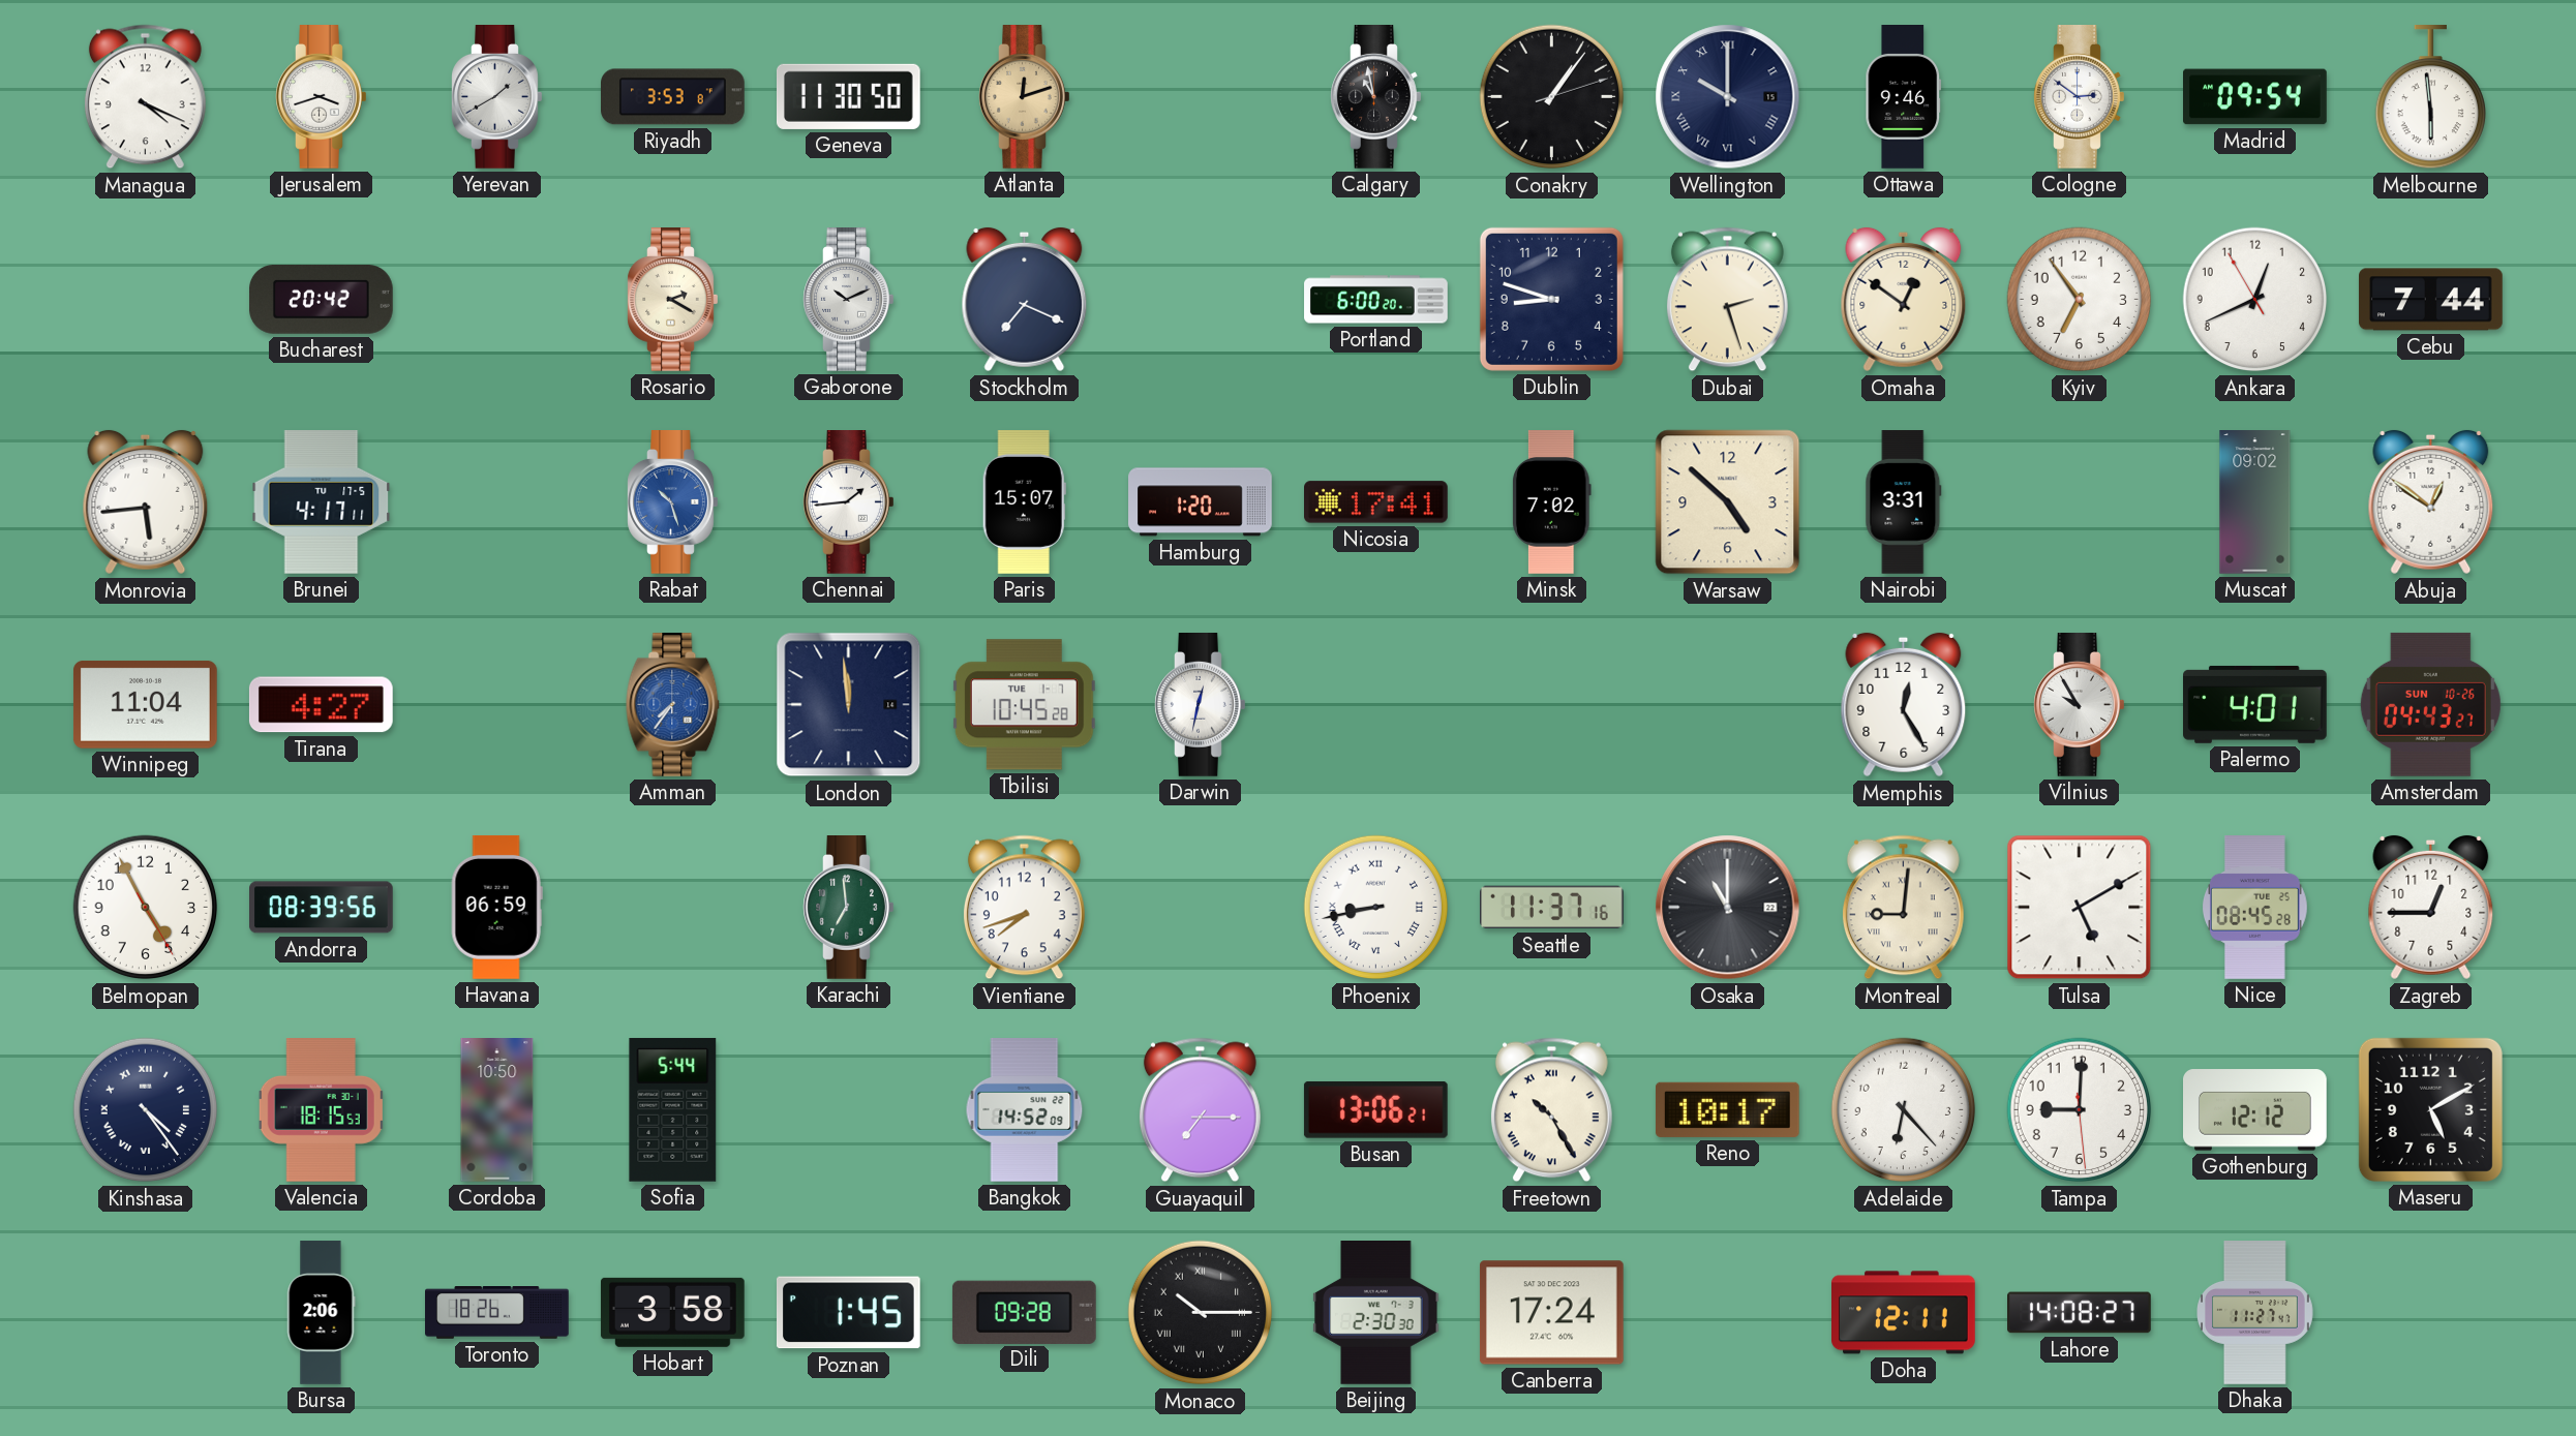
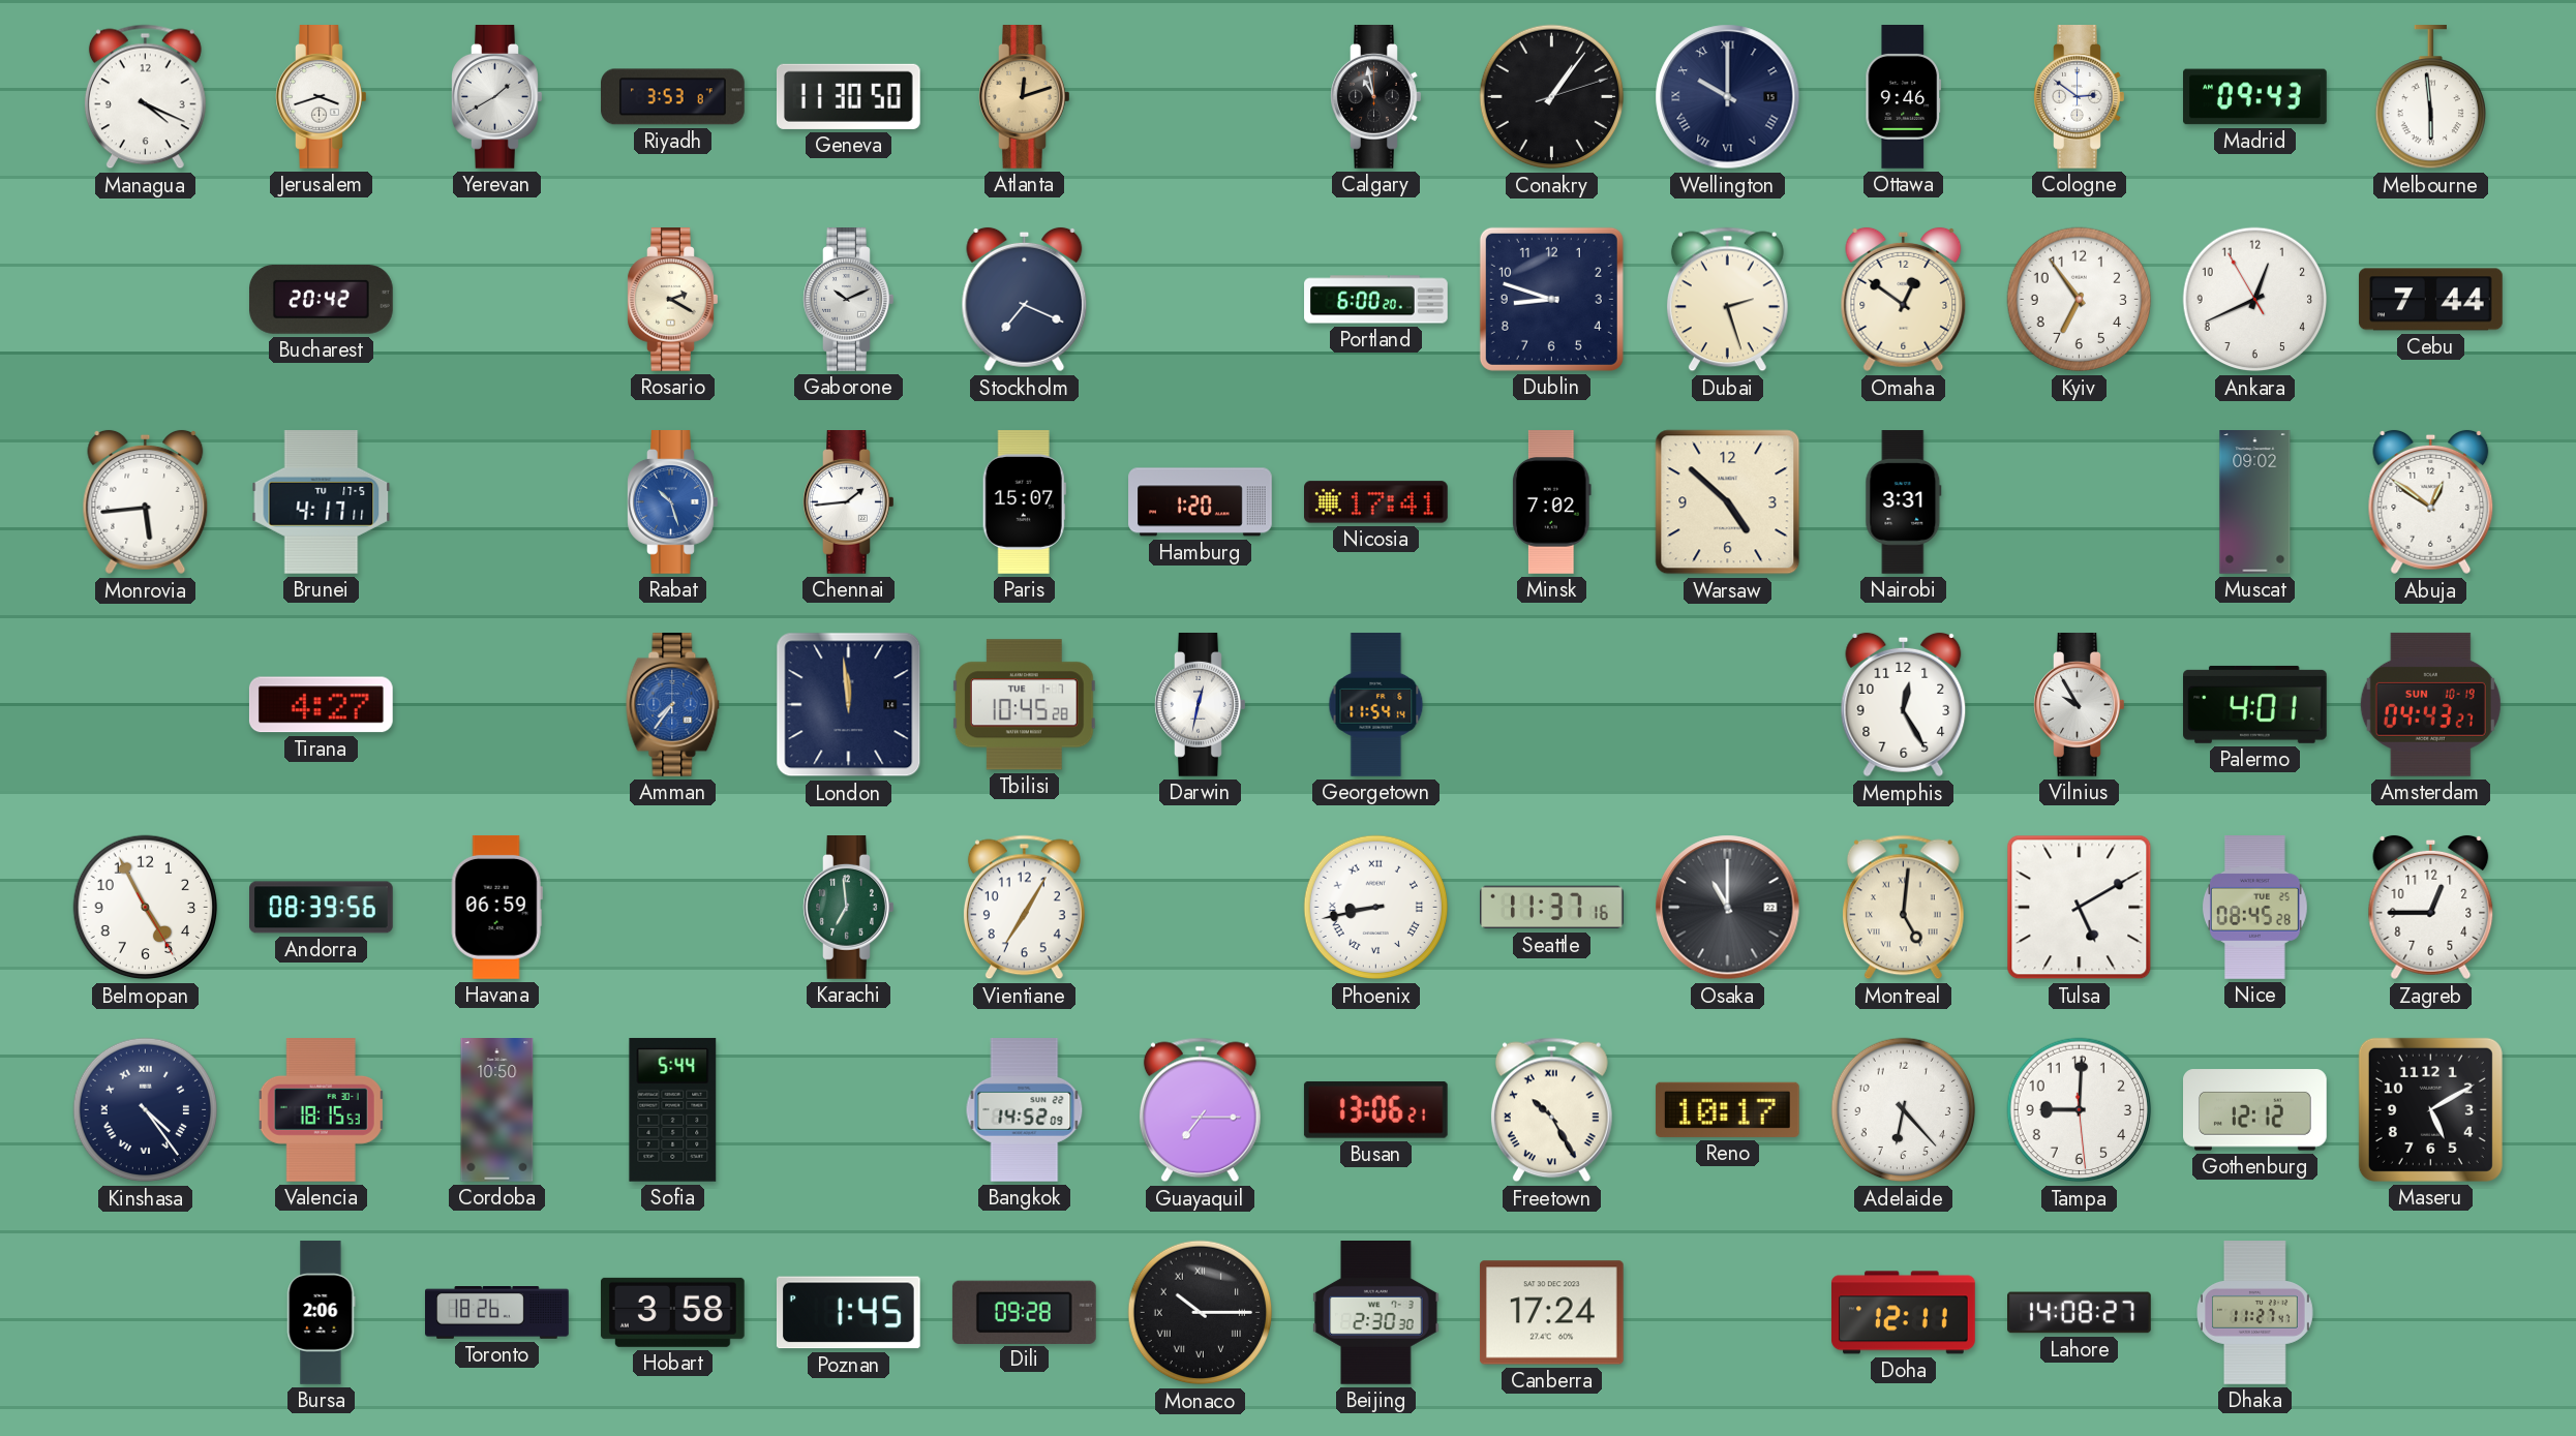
Madrid: 09:54 -> 09:43
Winnipeg: 11:04 -> none
Georgetown: none -> 11:54
Amsterdam date: SUN 10-26 -> SUN 10-19
Vientiane: 7:42 -> 7:05
Montreal: 9:01 -> 5:01
